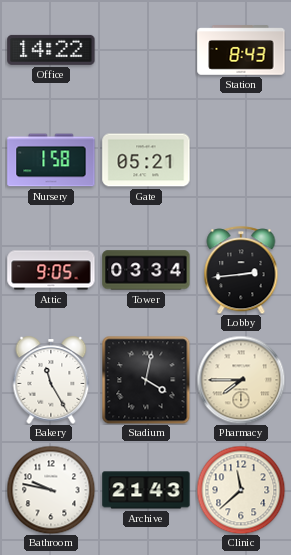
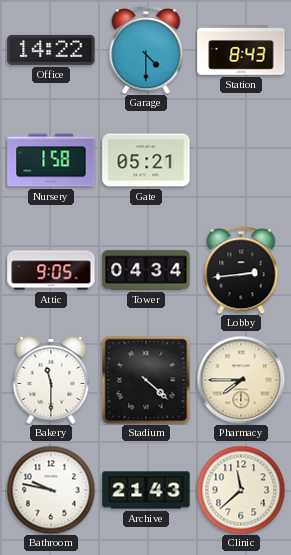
Garage: none -> 4:30
Tower: 03:34 -> 04:34
Bakery: 11:25 -> 11:30
Stadium: 4:02 -> 4:22
